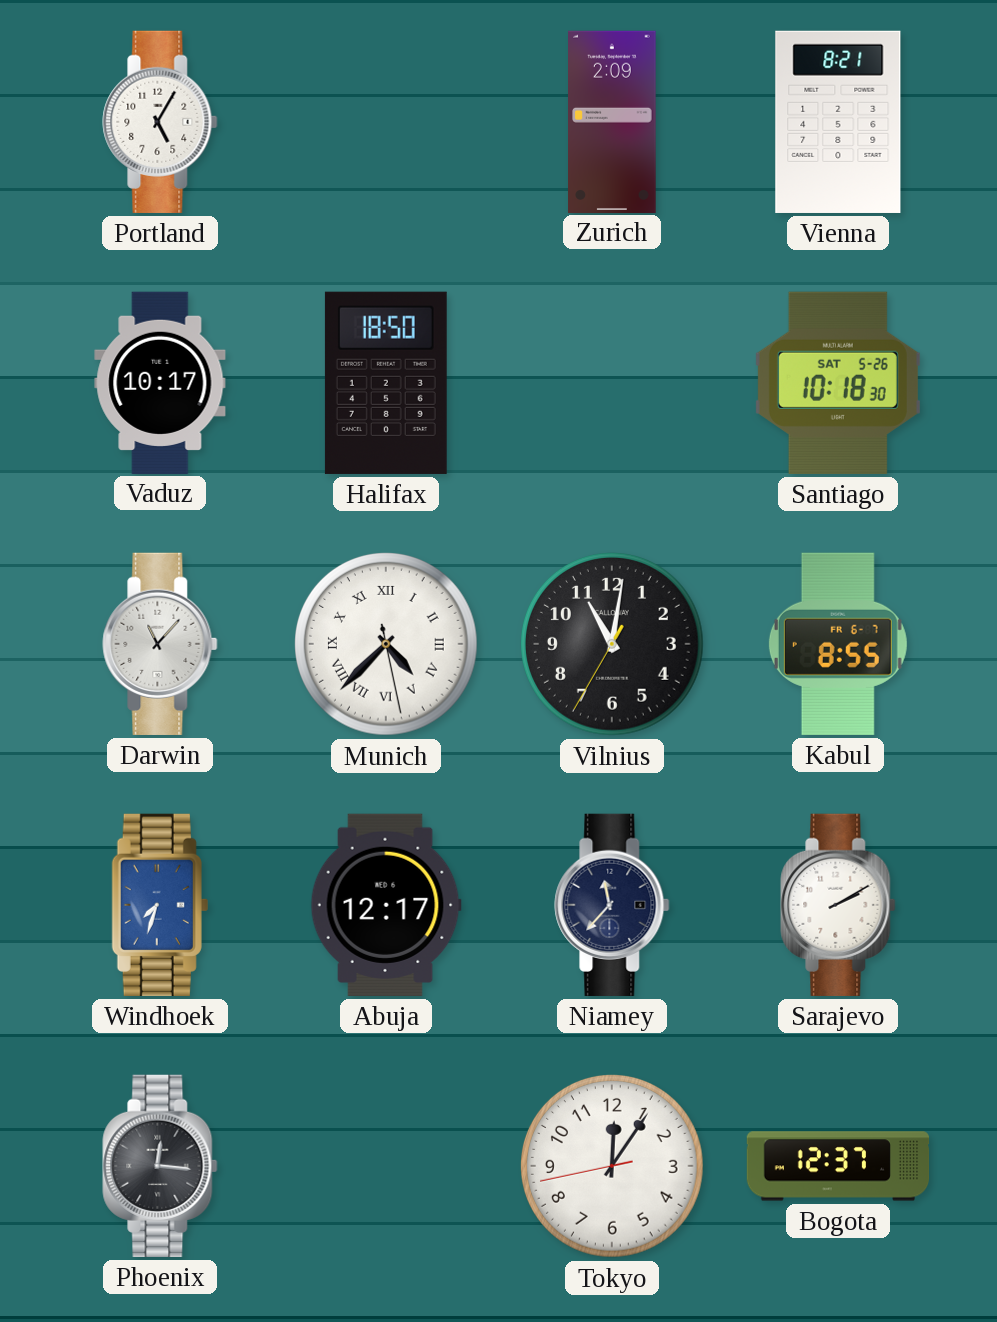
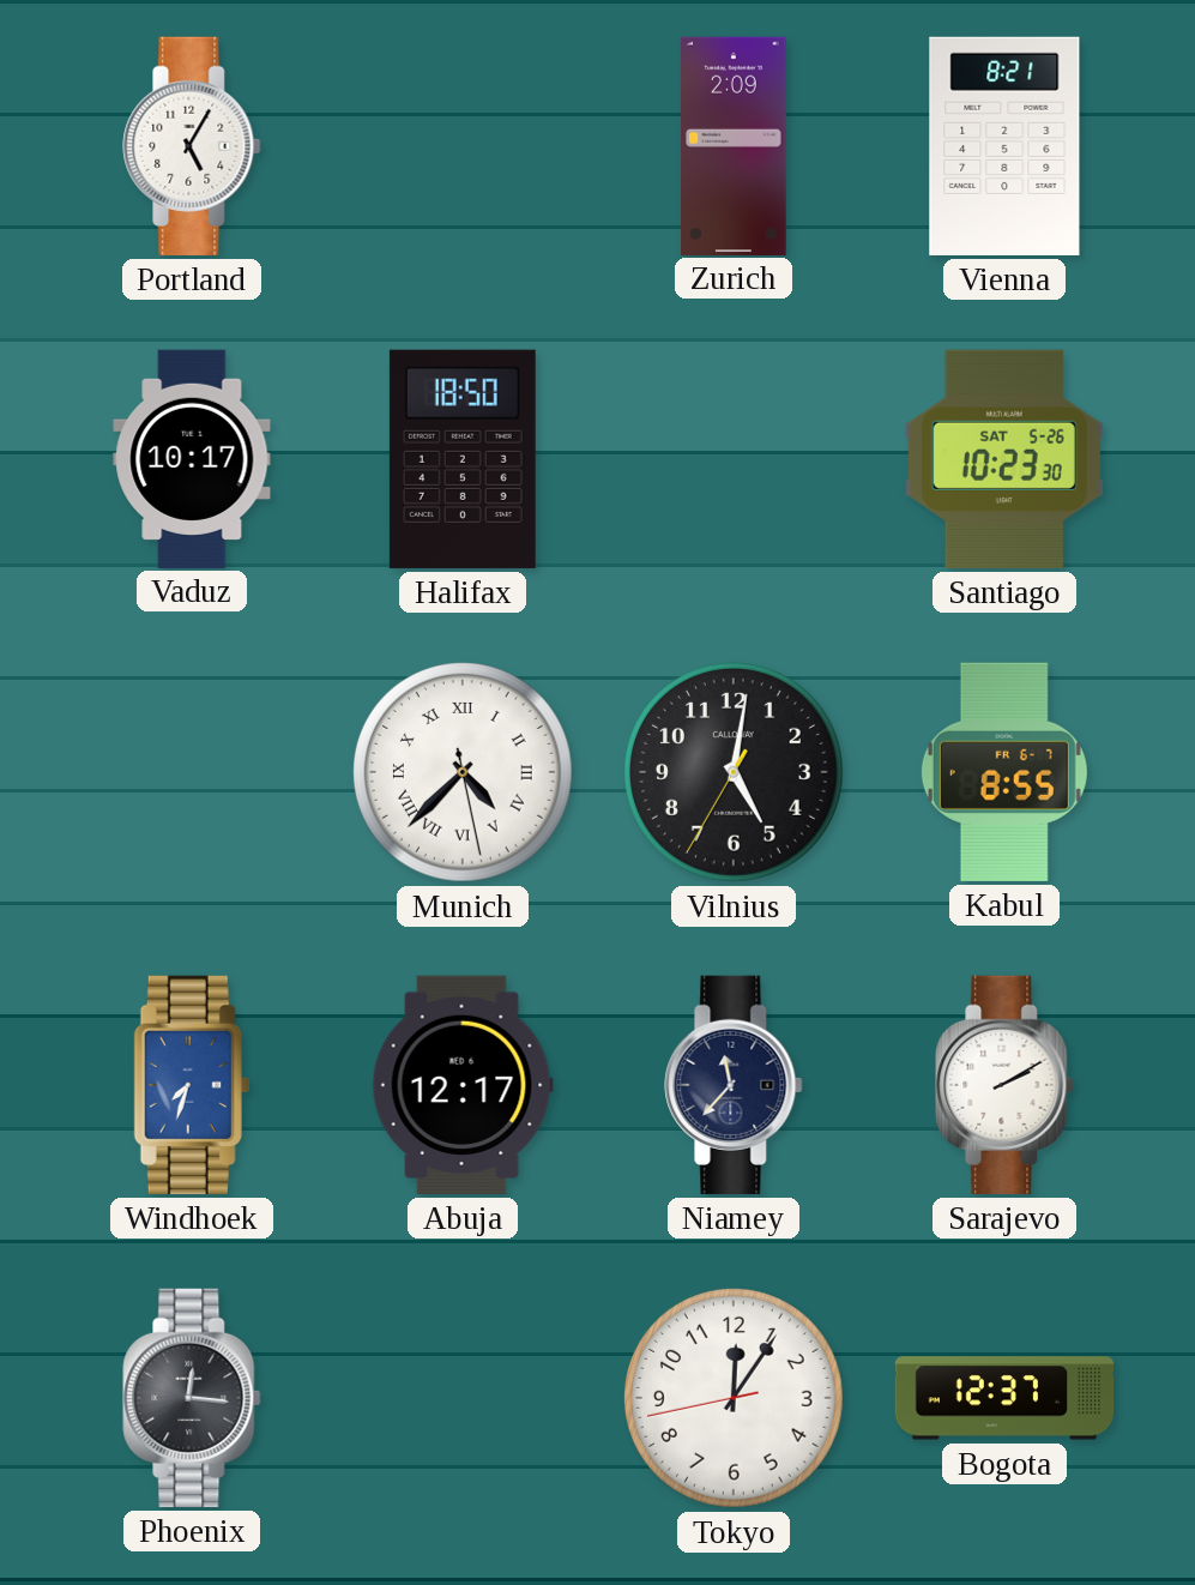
Santiago: 10:18 -> 10:23
Darwin: 11:07 -> none
Vilnius: 11:01 -> 5:01
